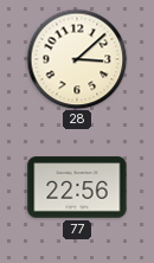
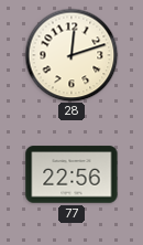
28: 3:08 -> 12:12
